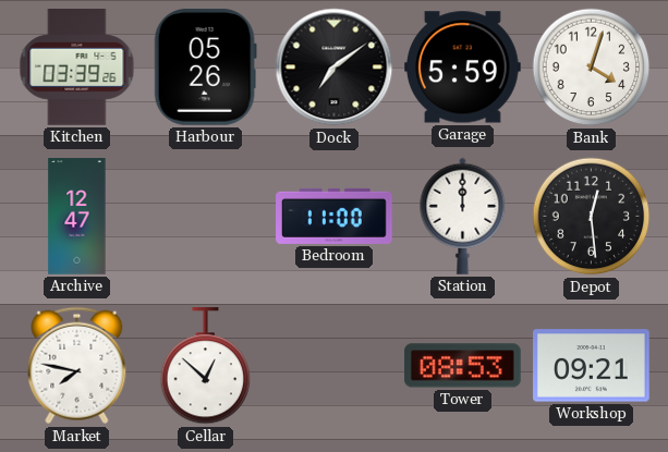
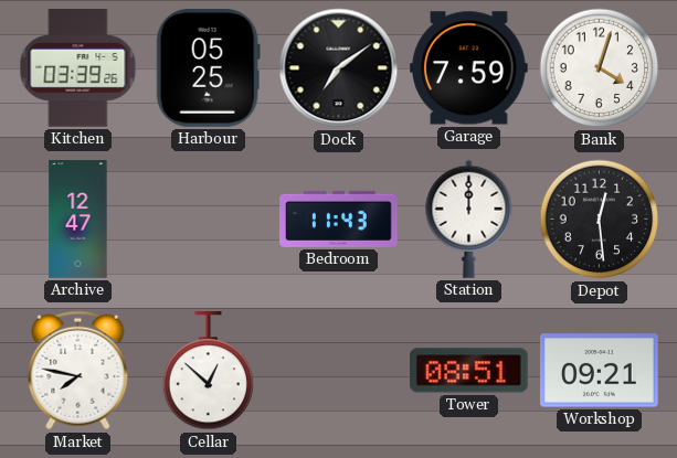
Harbour: 05:26 -> 05:25
Garage: 5:59 -> 7:59
Bedroom: 11:00 -> 11:43
Tower: 08:53 -> 08:51
